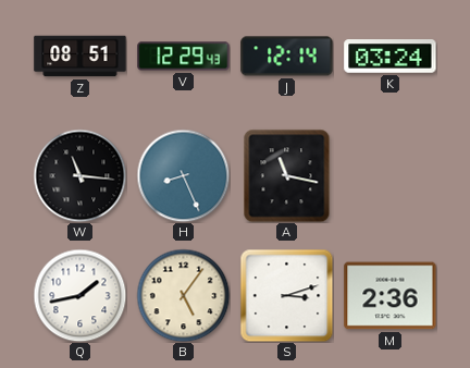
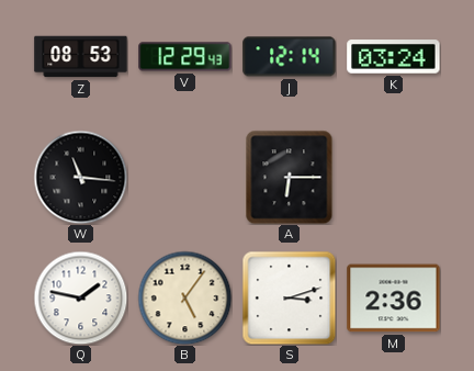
Z: 08:51 -> 08:53
H: 8:26 -> none
A: 11:17 -> 6:15
Q: 1:43 -> 1:47
